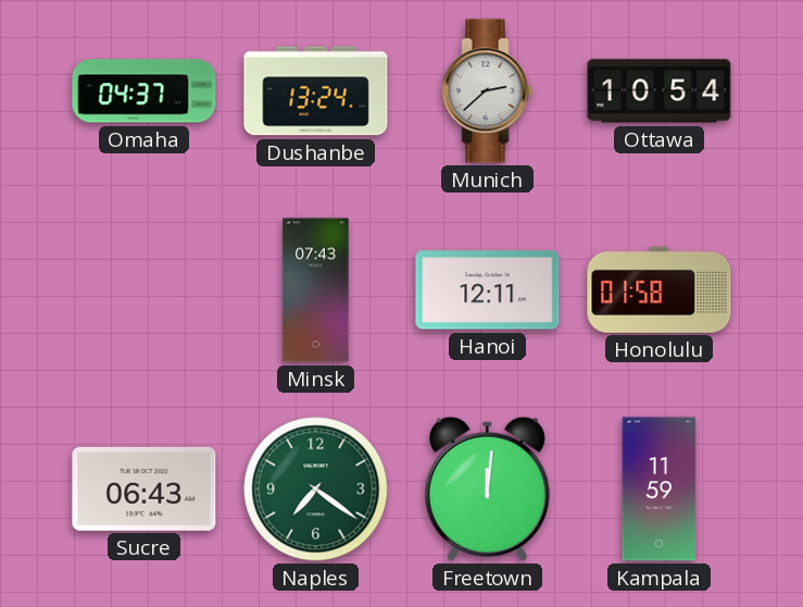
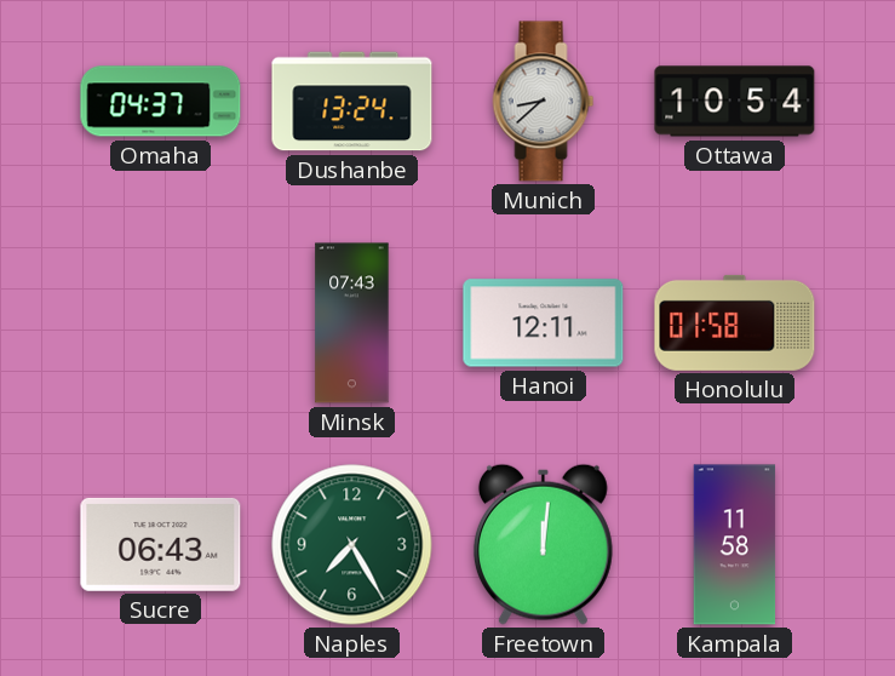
Munich: 2:38 -> 8:38
Naples: 7:21 -> 7:25
Kampala: 11:59 -> 11:58
